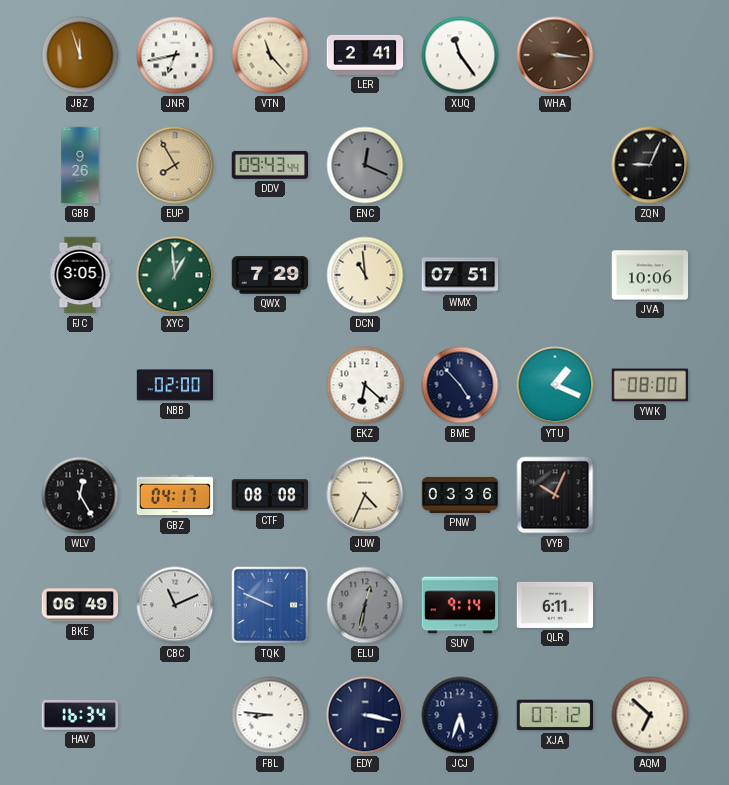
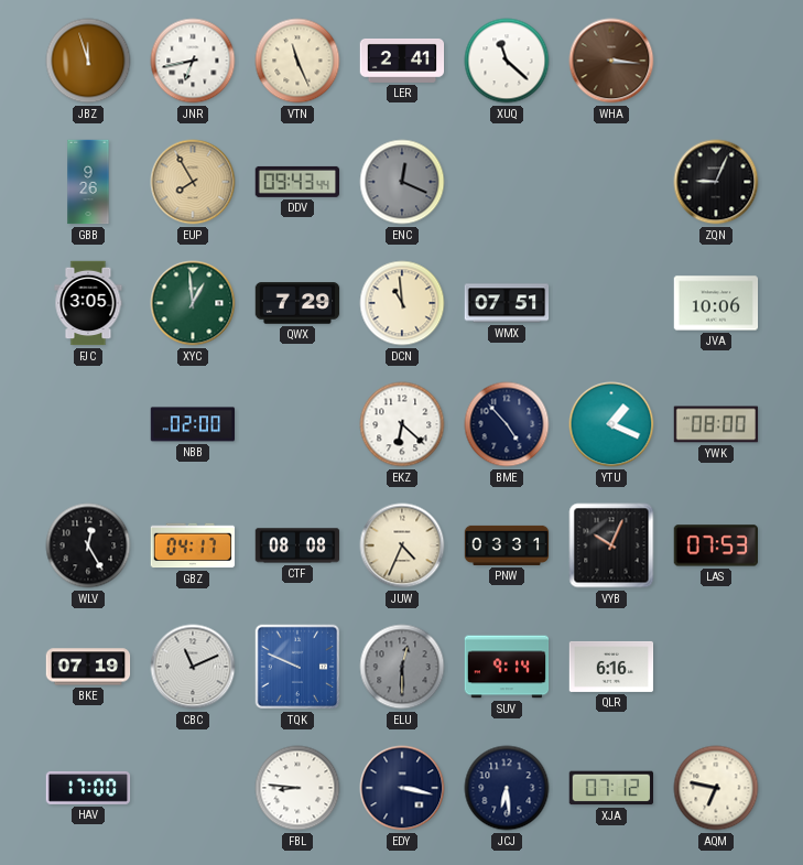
VTN: 11:23 -> 11:26
XUQ: 11:24 -> 11:22
PNW: 03:36 -> 03:31
LAS: none -> 07:53
BKE: 06:49 -> 07:19
ELU: 12:32 -> 12:30
QLR: 6:11 -> 6:16
HAV: 16:34 -> 17:00
JCJ: 5:33 -> 6:29
AQM: 6:52 -> 6:47
